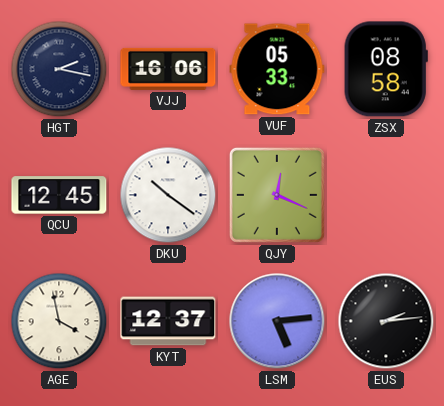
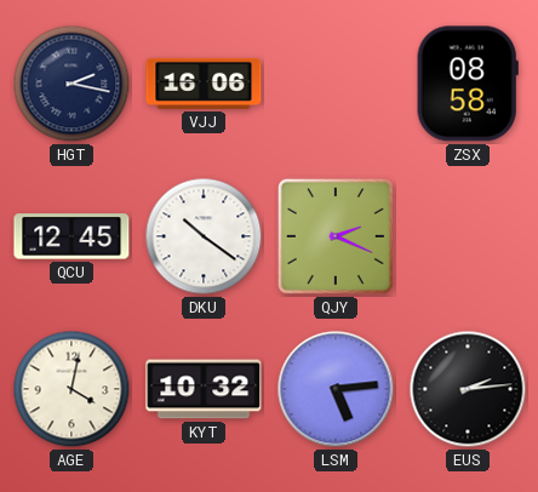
VUF: 05:33 -> none
QJY: 12:19 -> 2:19
AGE: 3:58 -> 4:02
KYT: 12:37 -> 10:32
